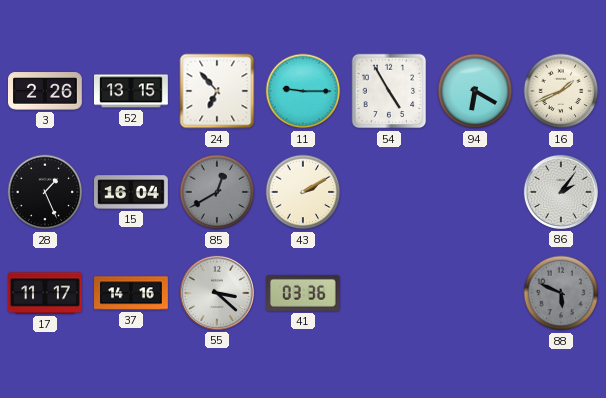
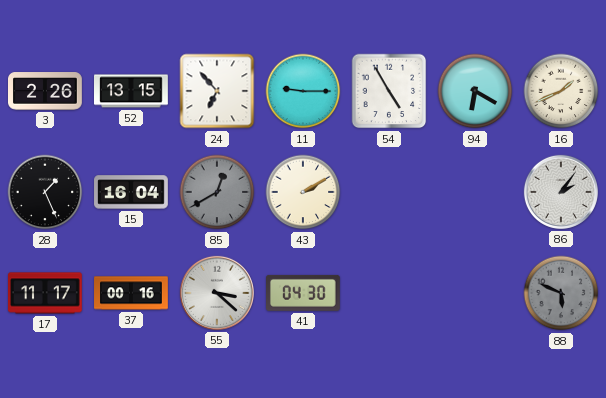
37: 14:16 -> 00:16
41: 03:36 -> 04:30
